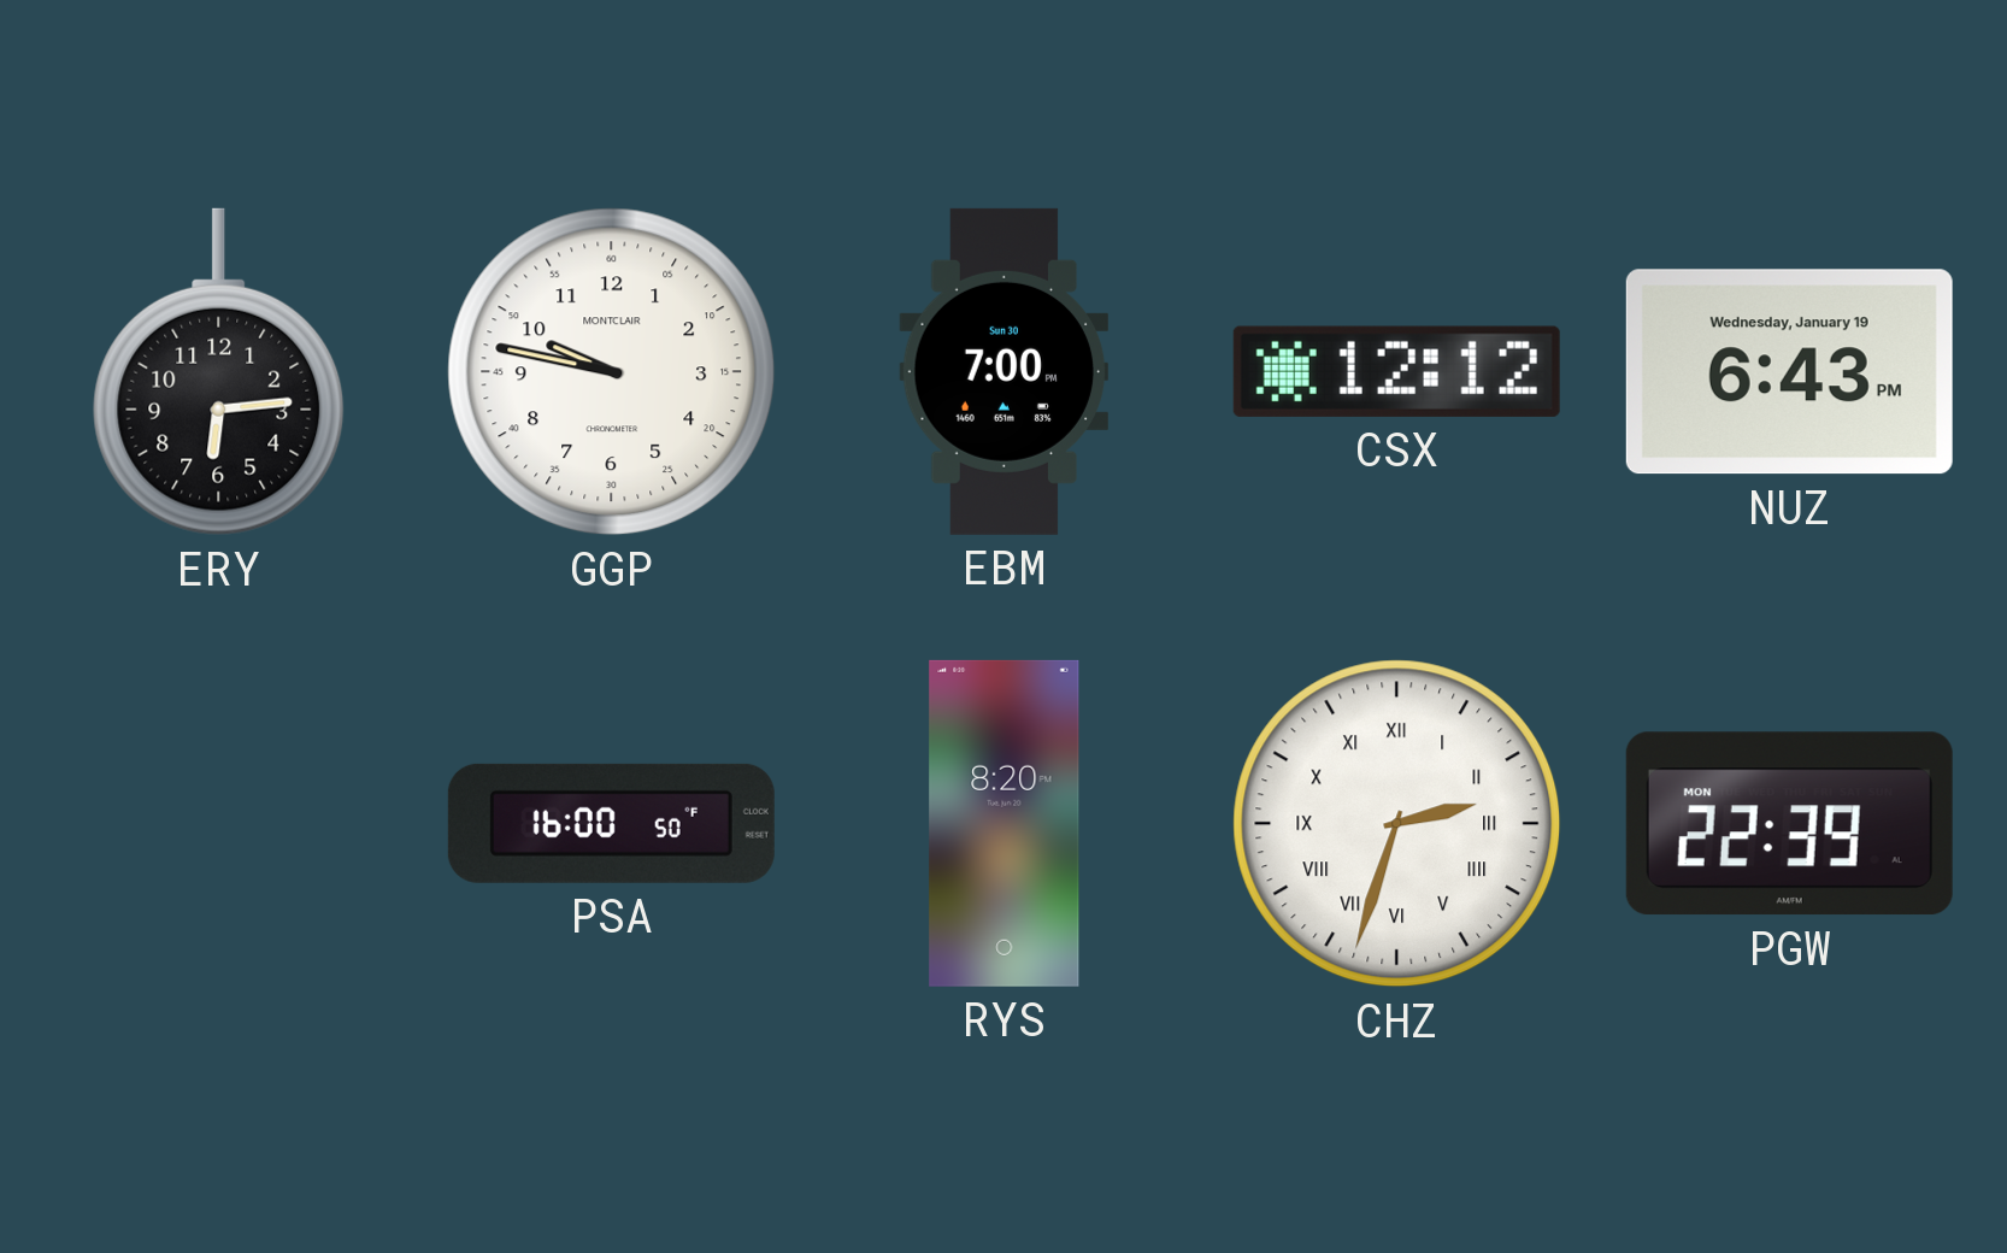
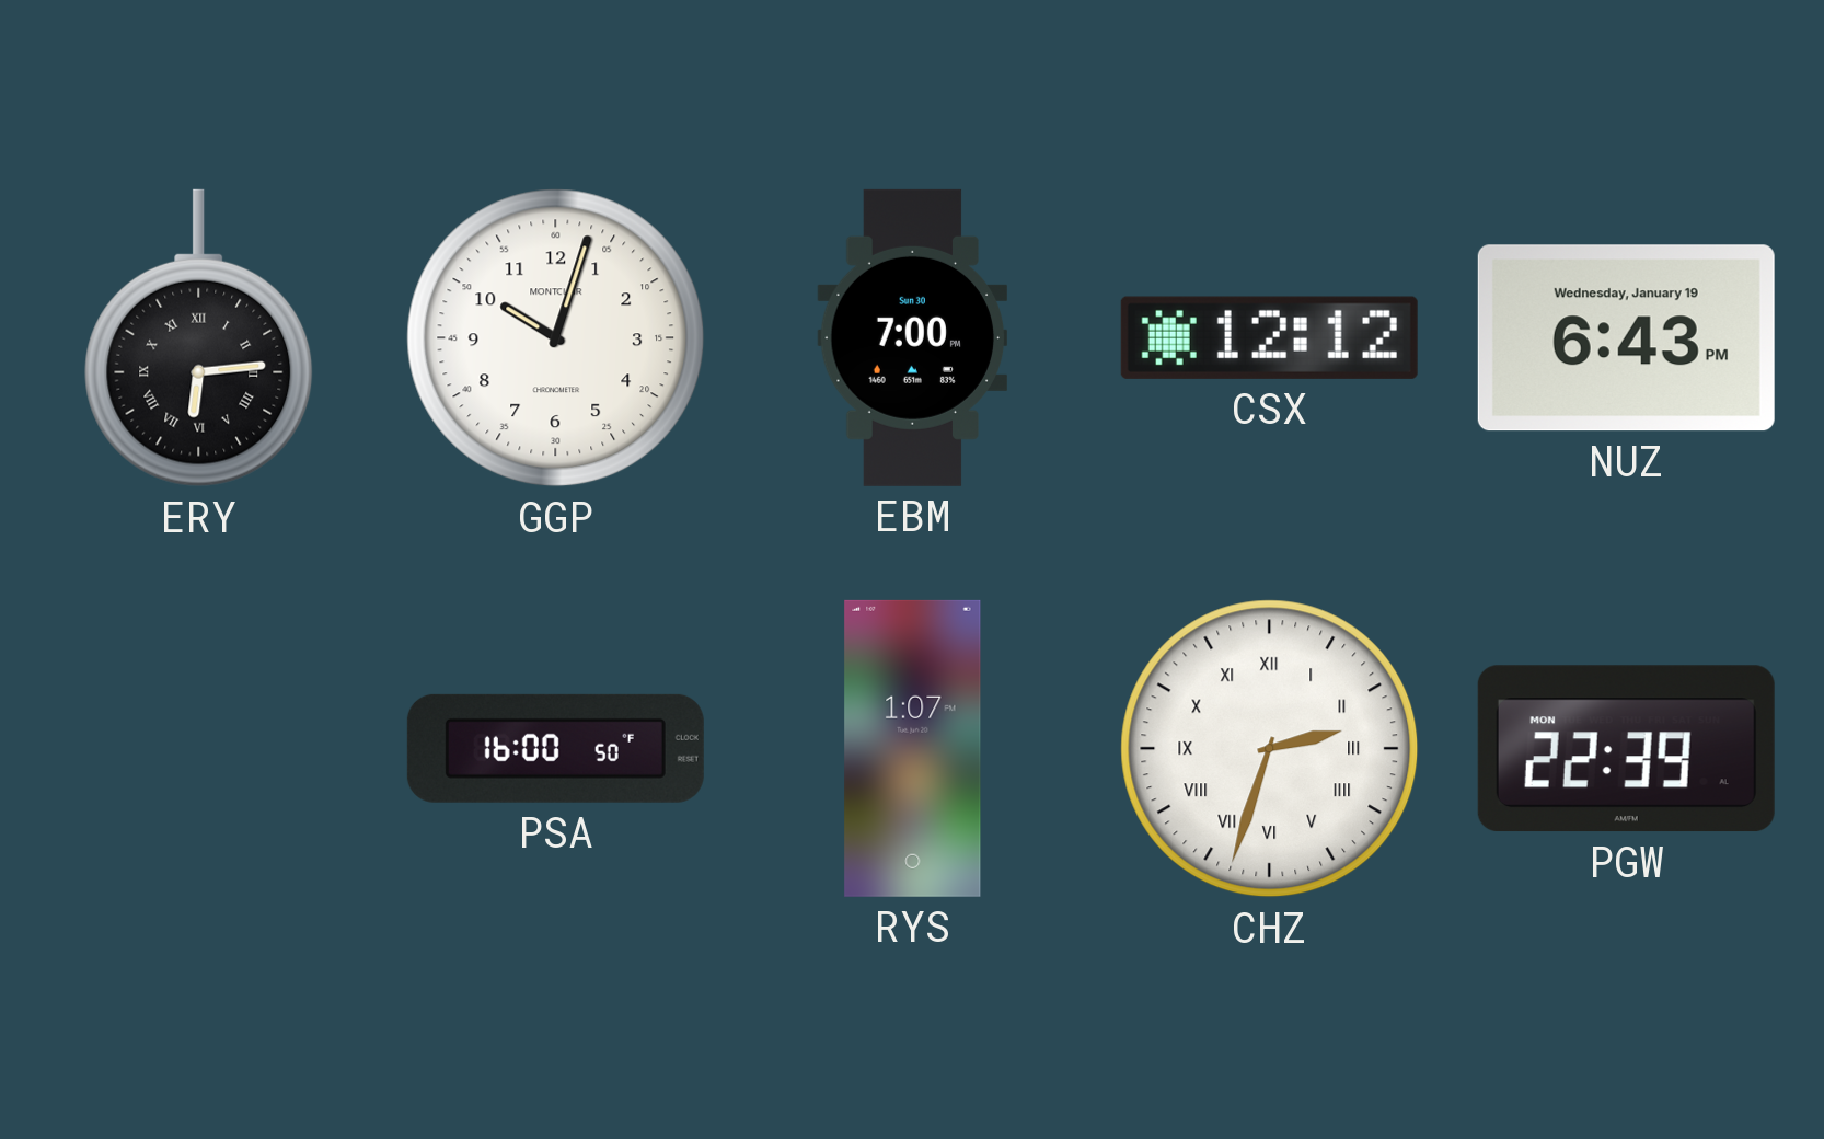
ERY numerals: Arabic -> Roman
GGP: 9:47 -> 10:03
RYS: 8:20 -> 1:07
